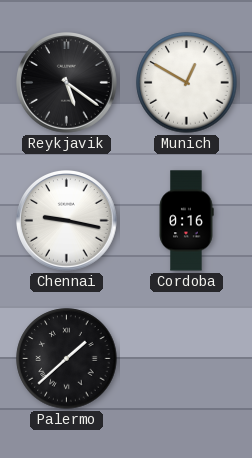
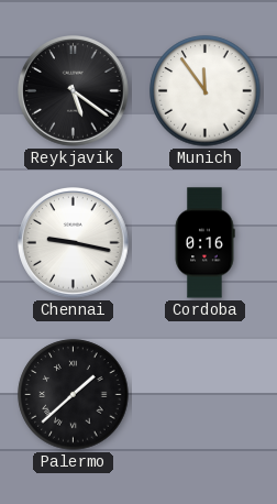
Munich: 12:50 -> 11:54
